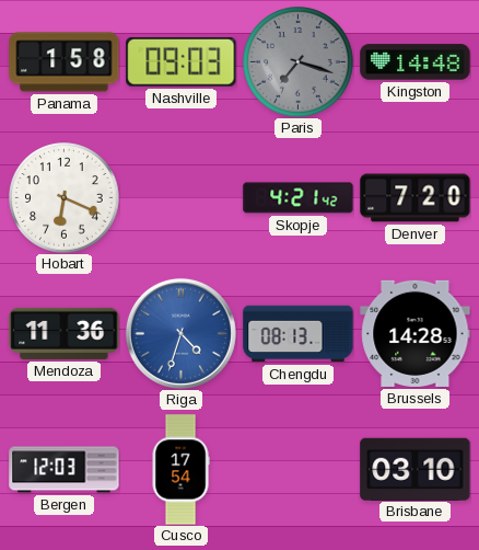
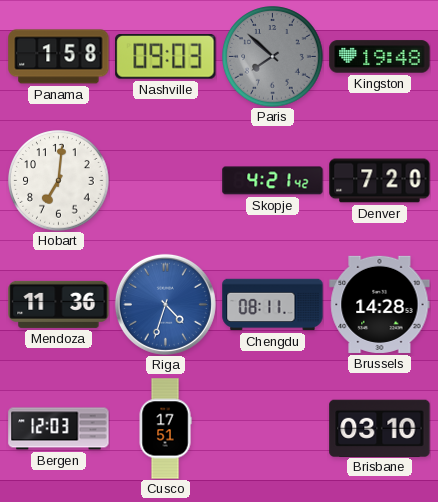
Paris: 7:18 -> 7:52
Kingston: 14:48 -> 19:48
Hobart: 6:19 -> 7:01
Chengdu: 08:13 -> 08:11
Cusco: 17:54 -> 17:51
